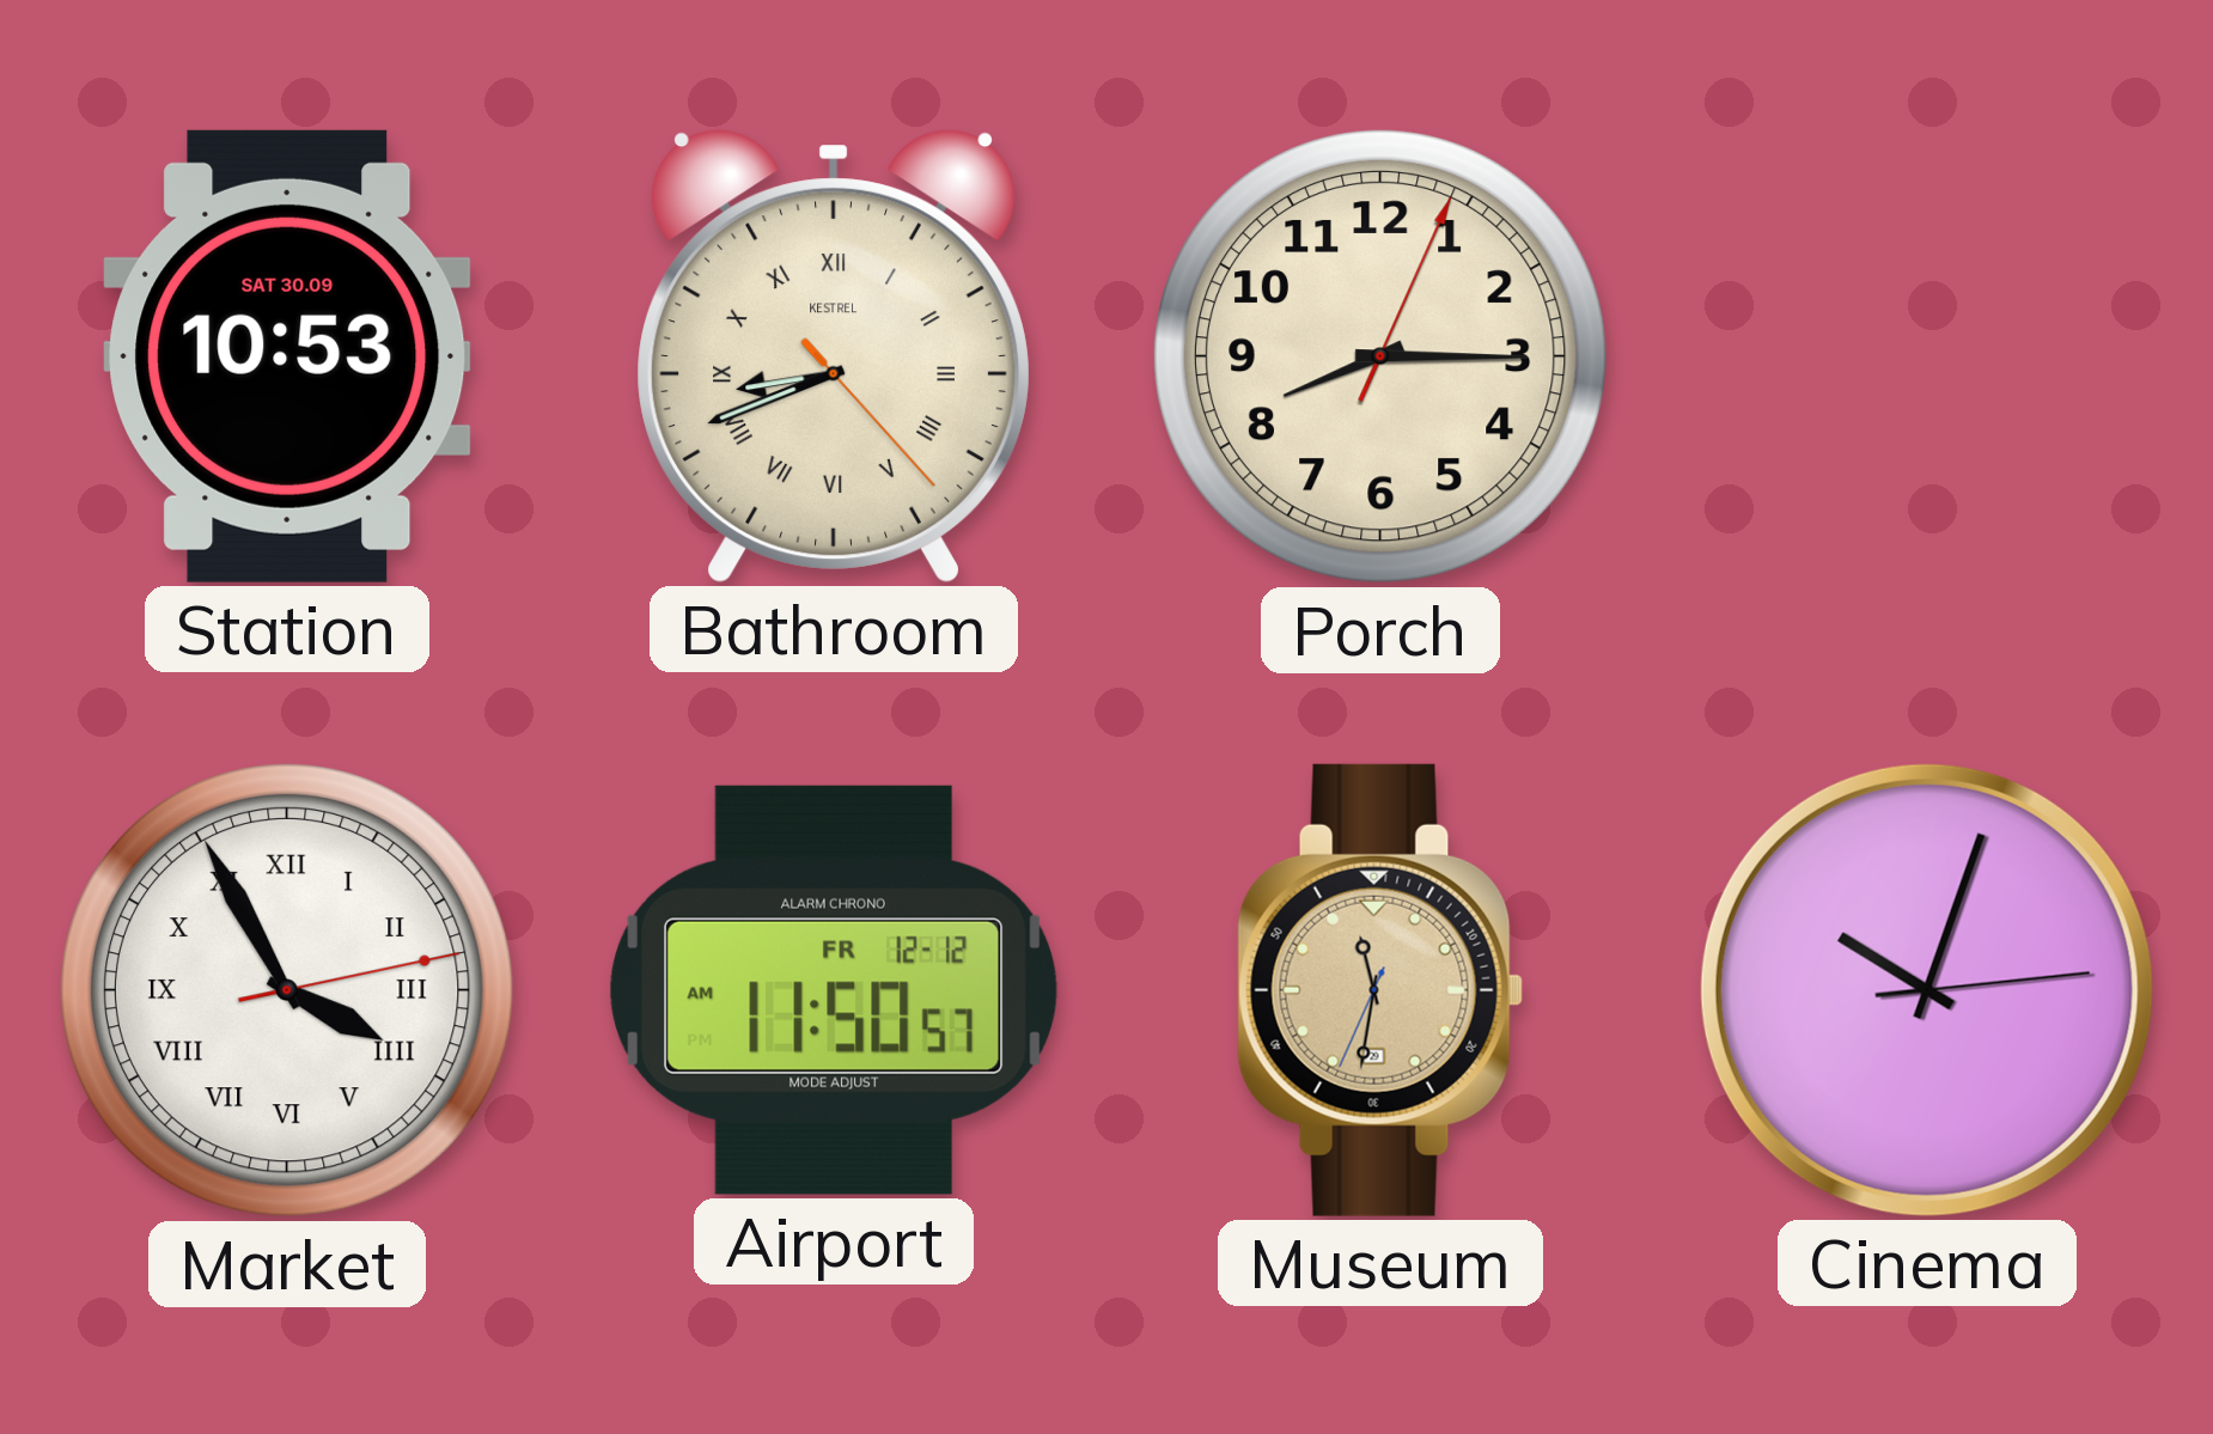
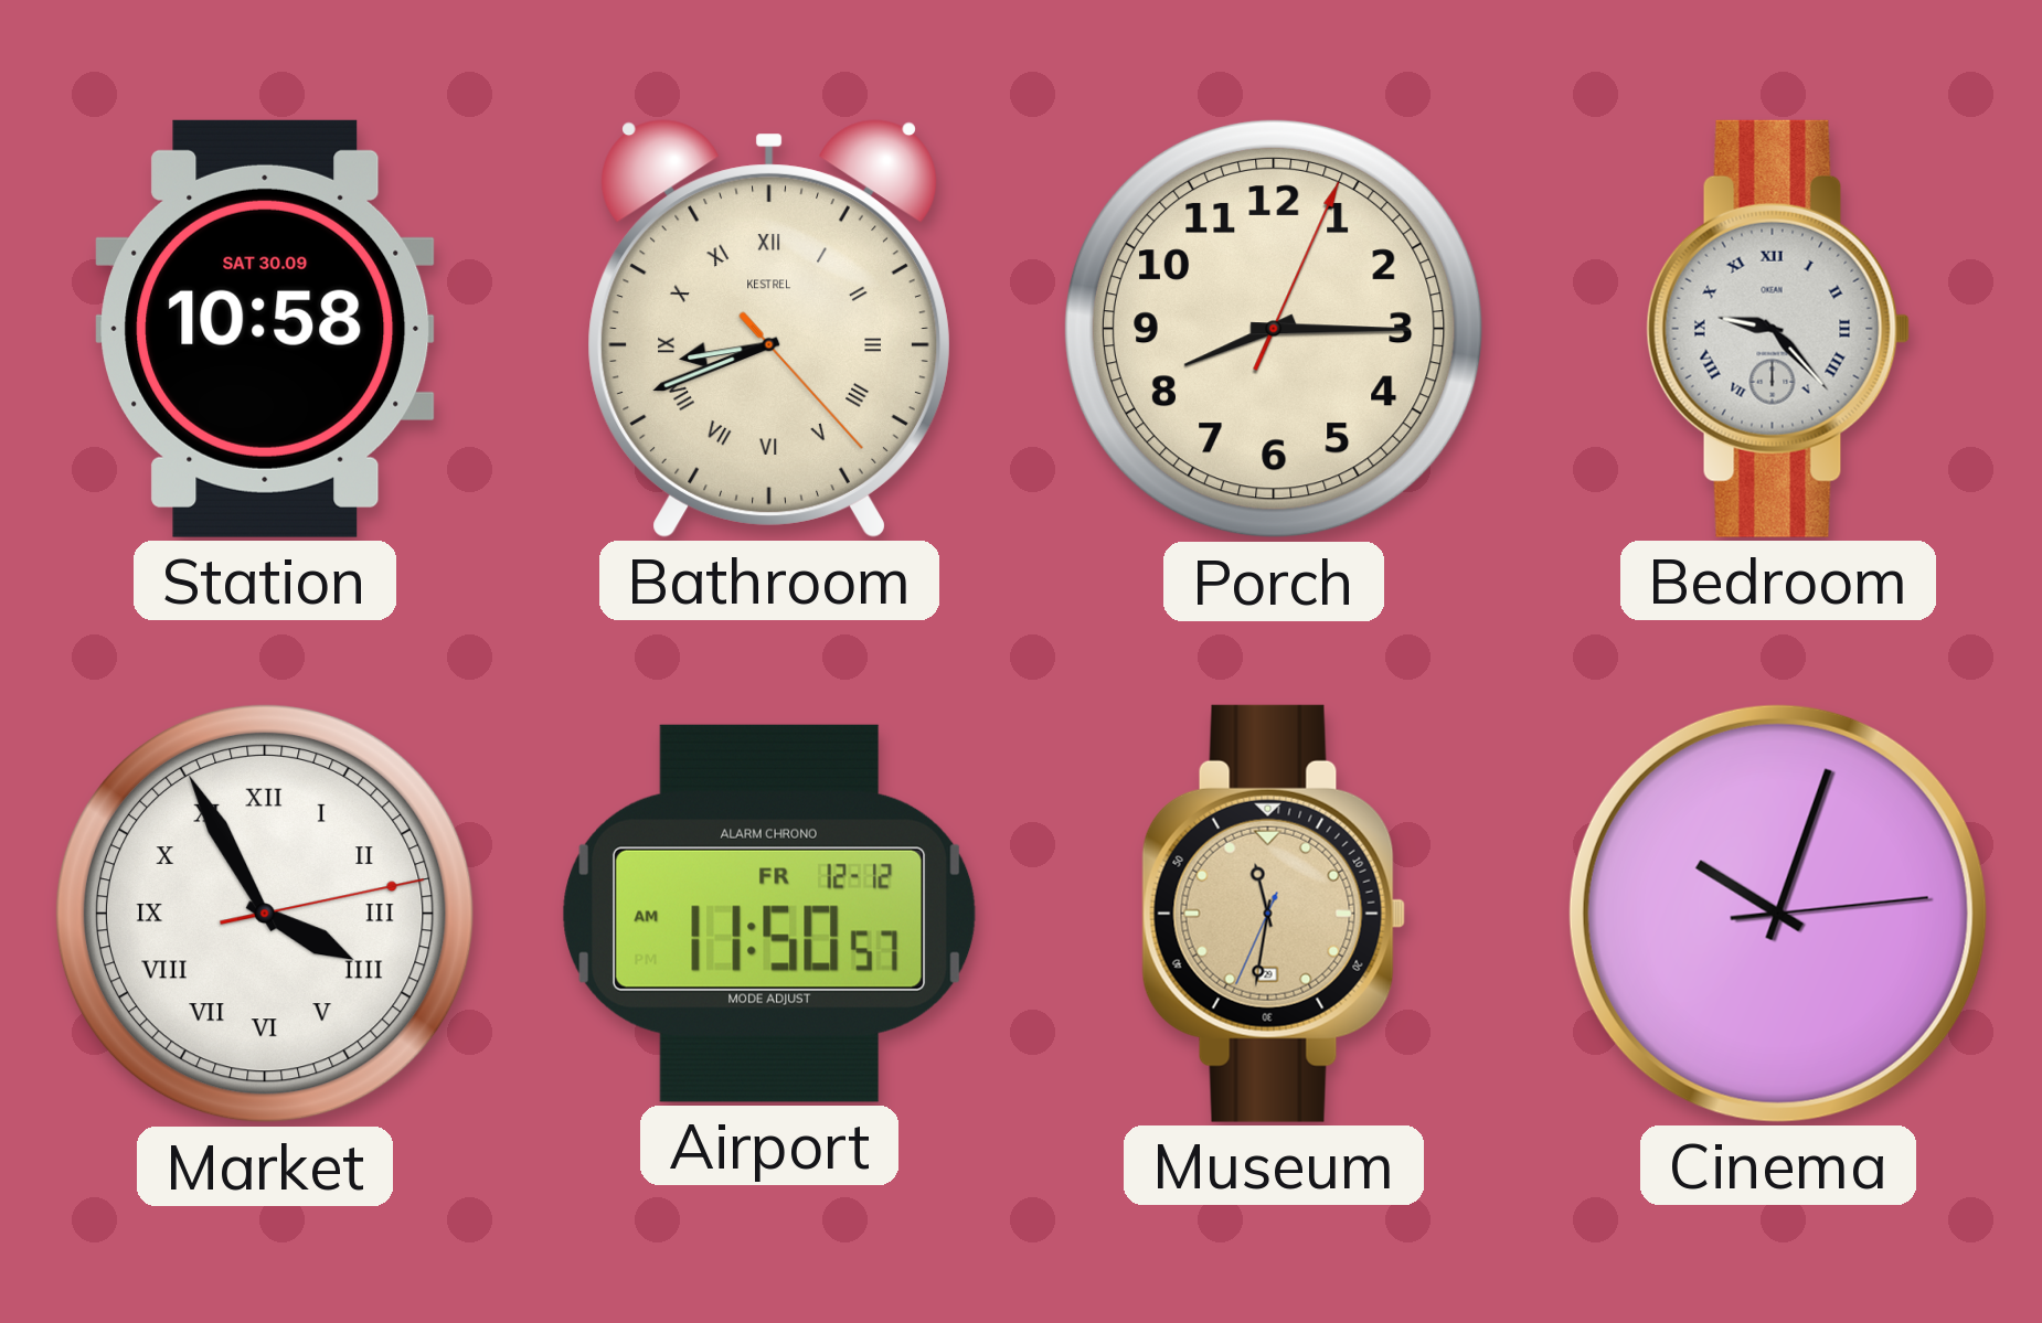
Station: 10:53 -> 10:58
Bedroom: none -> 9:23
